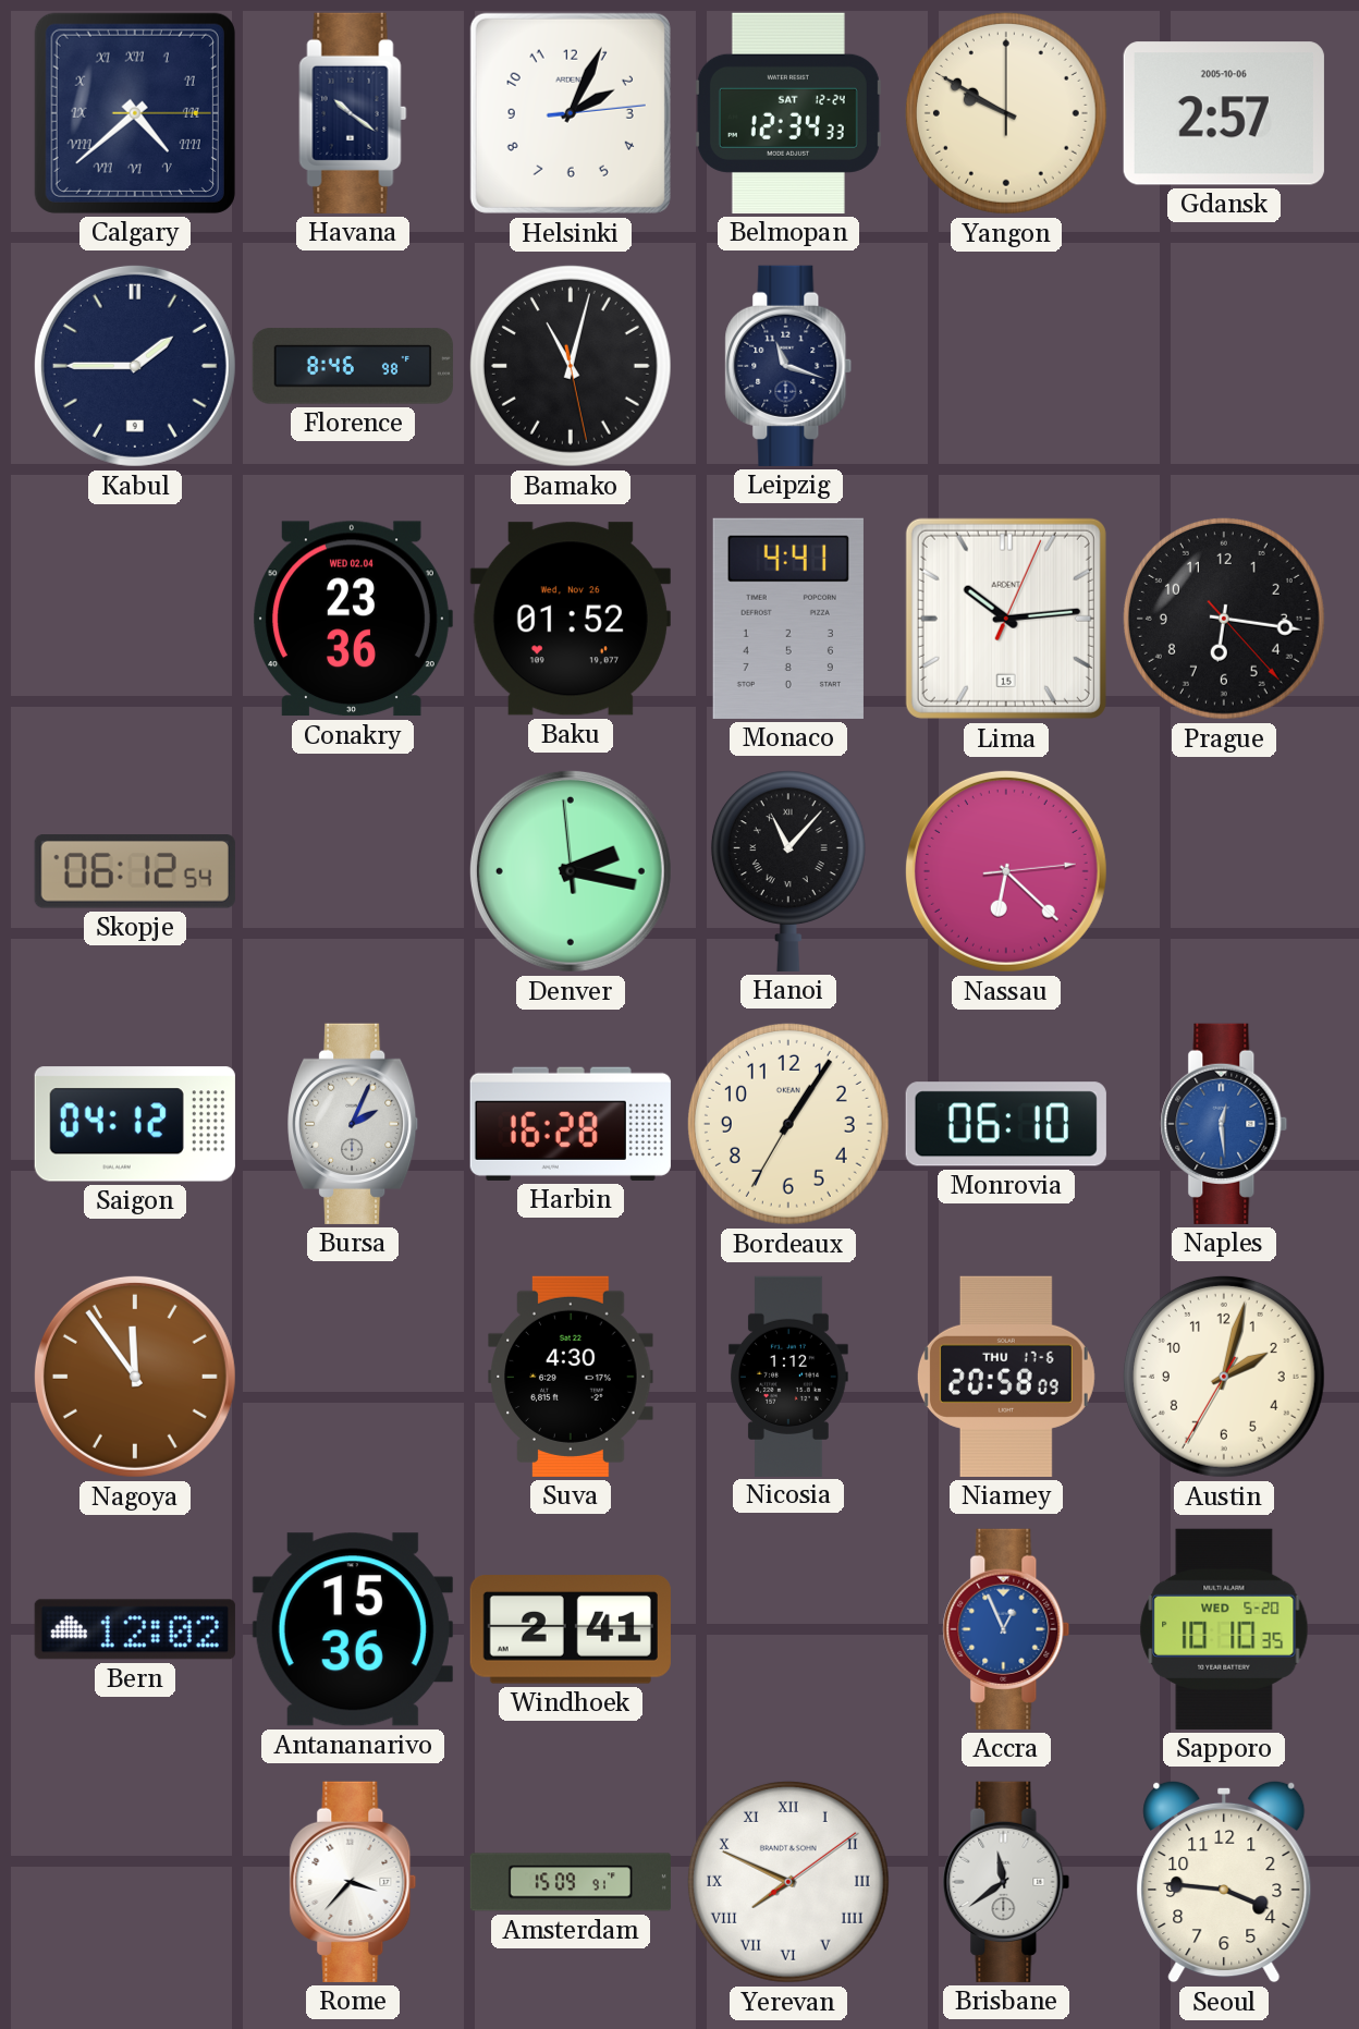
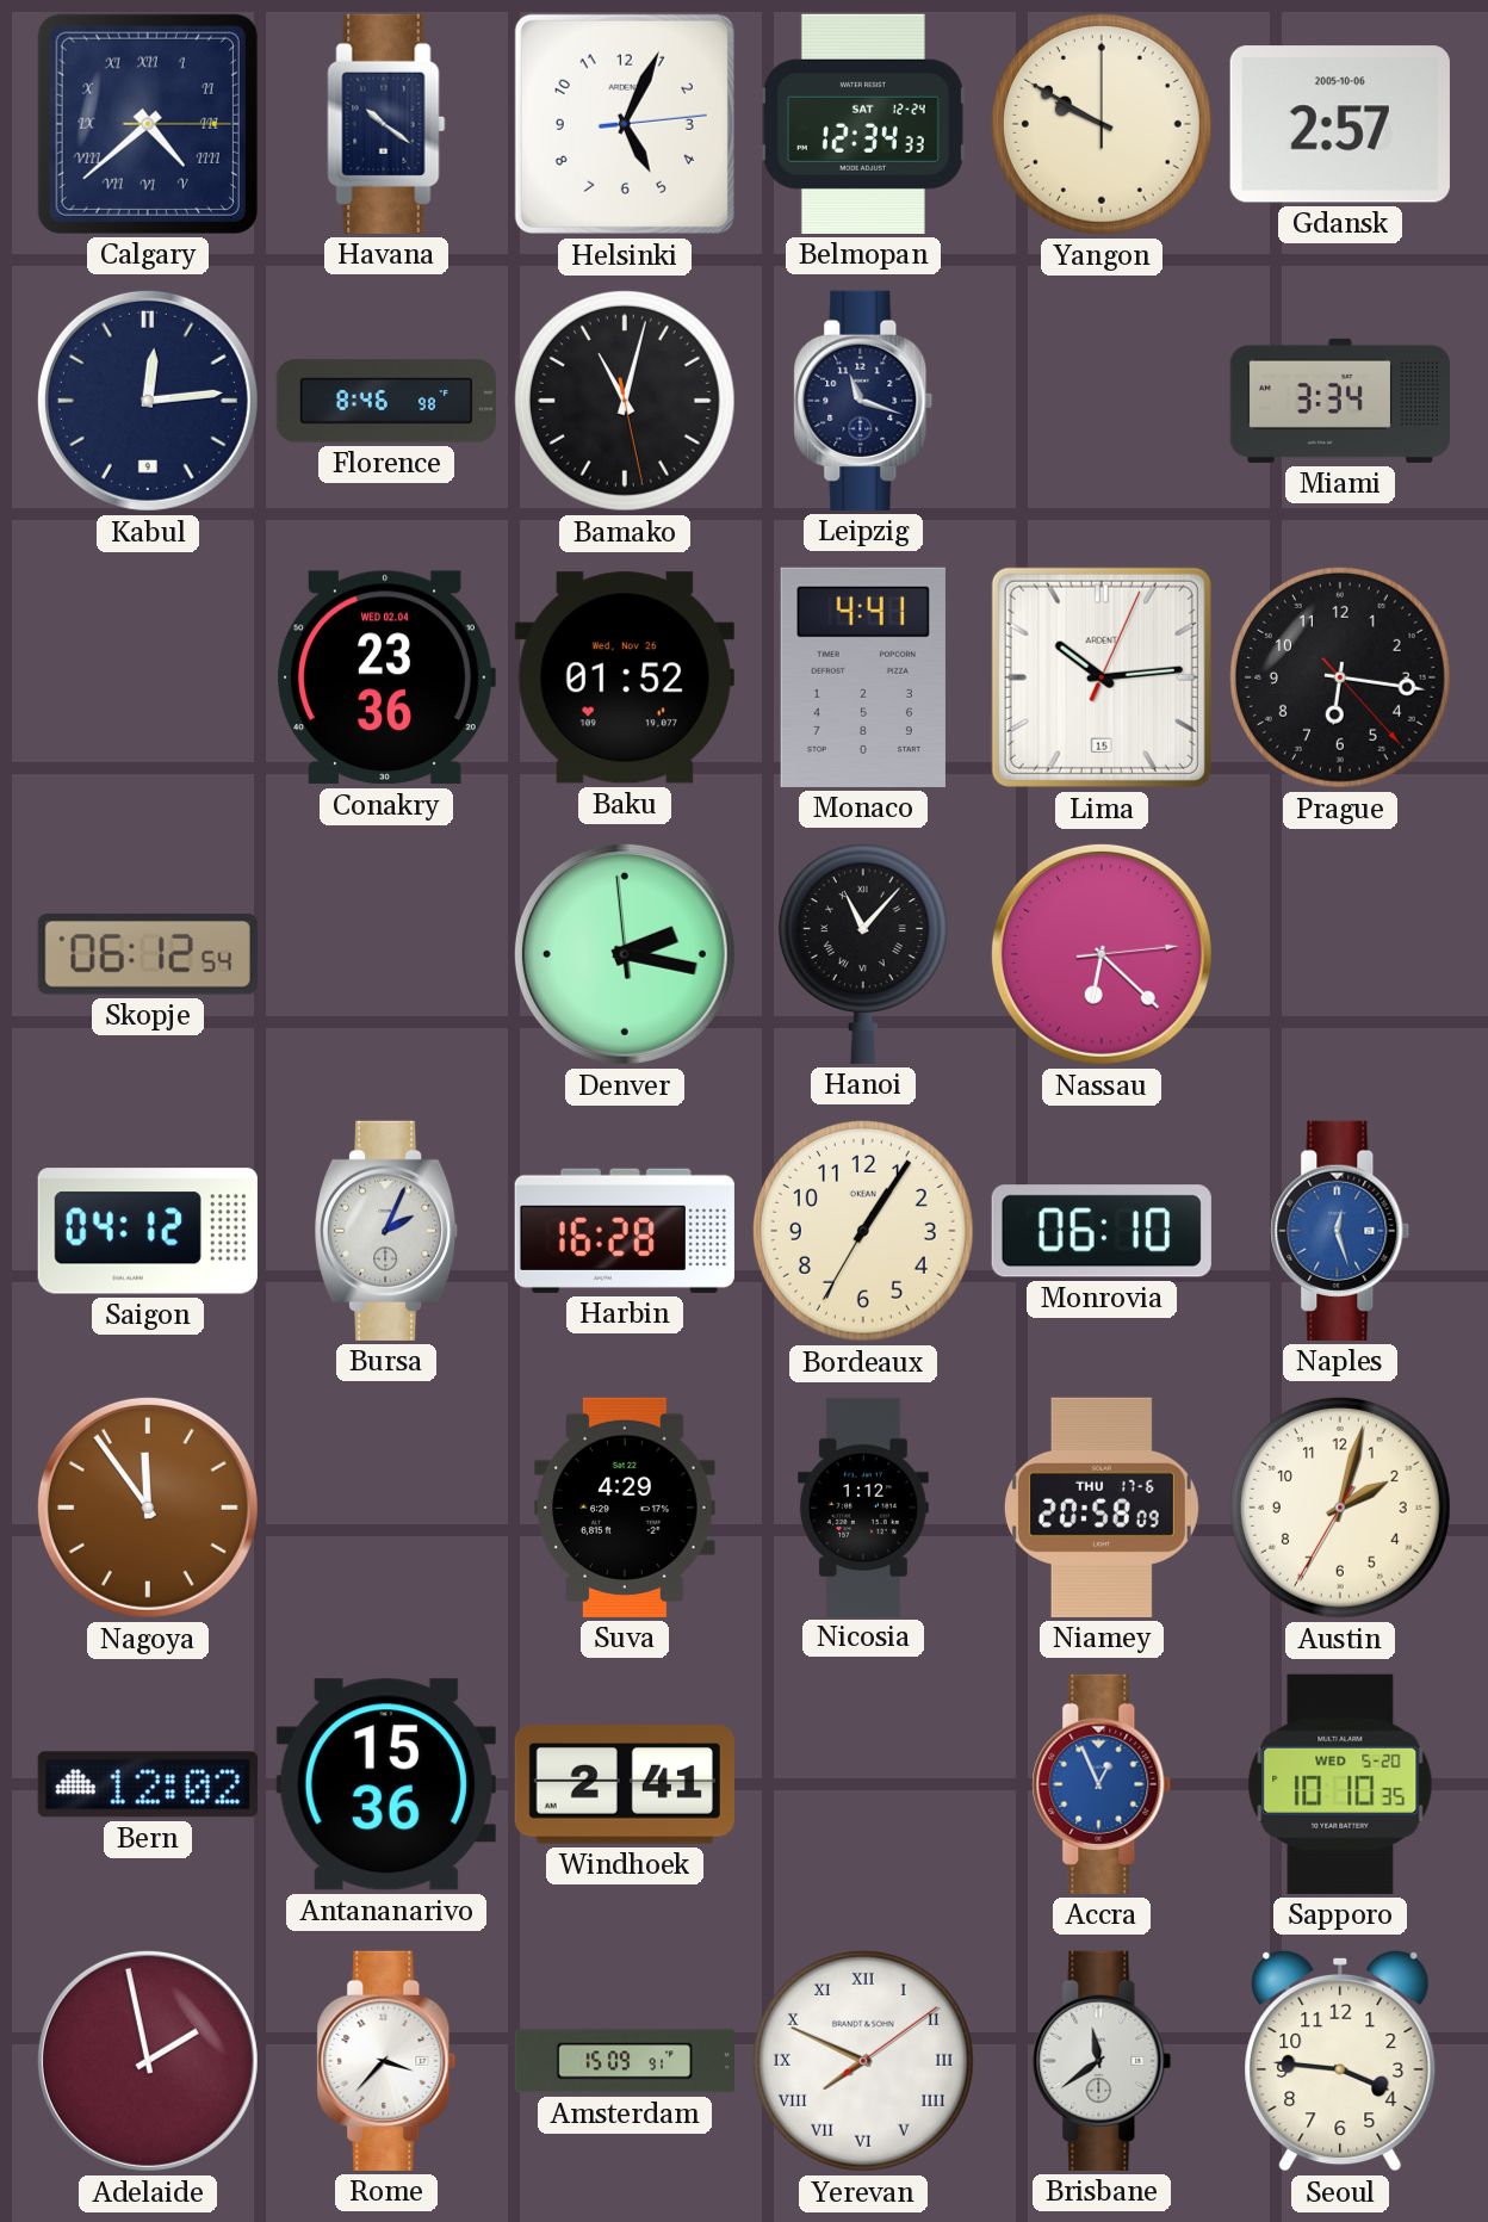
Helsinki: 2:04 -> 5:04
Kabul: 1:45 -> 12:14
Miami: none -> 3:34
Naples: 12:29 -> 12:27
Suva: 4:30 -> 4:29
Adelaide: none -> 1:58
